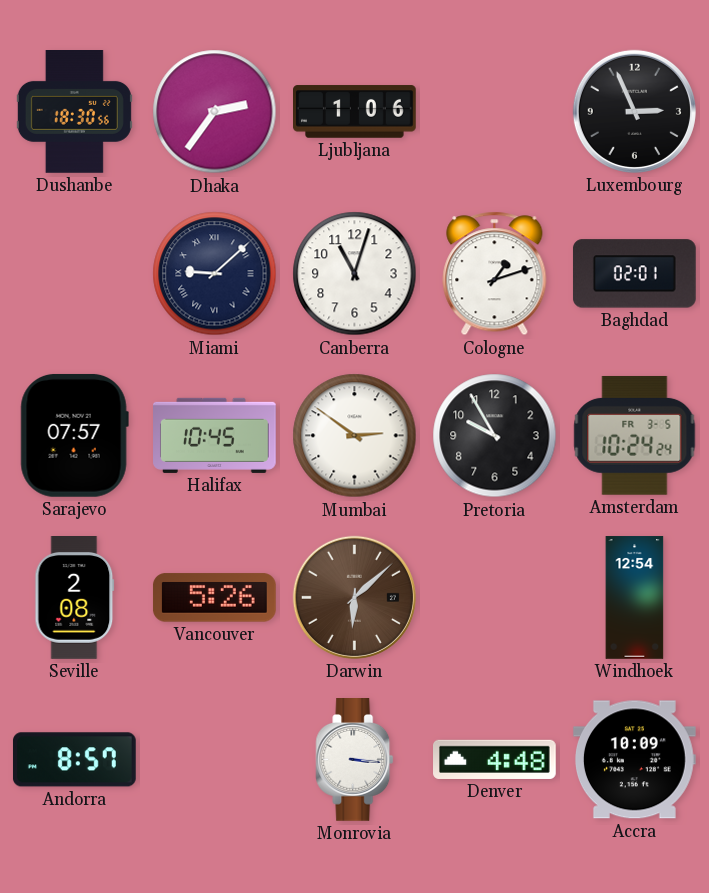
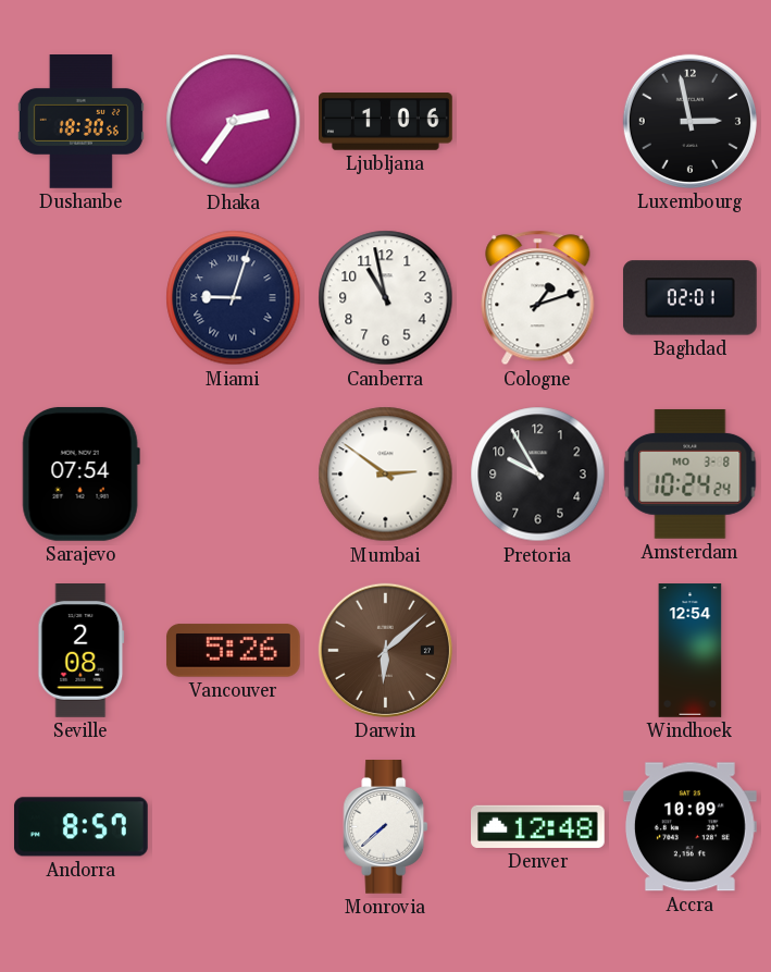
Luxembourg: 2:56 -> 2:58
Miami: 9:08 -> 9:03
Canberra: 11:03 -> 10:58
Sarajevo: 07:57 -> 07:54
Halifax: 10:45 -> none
Amsterdam date: FR 3-5 -> MO 3-8
Monrovia: 3:16 -> 7:38
Denver: 4:48 -> 12:48
